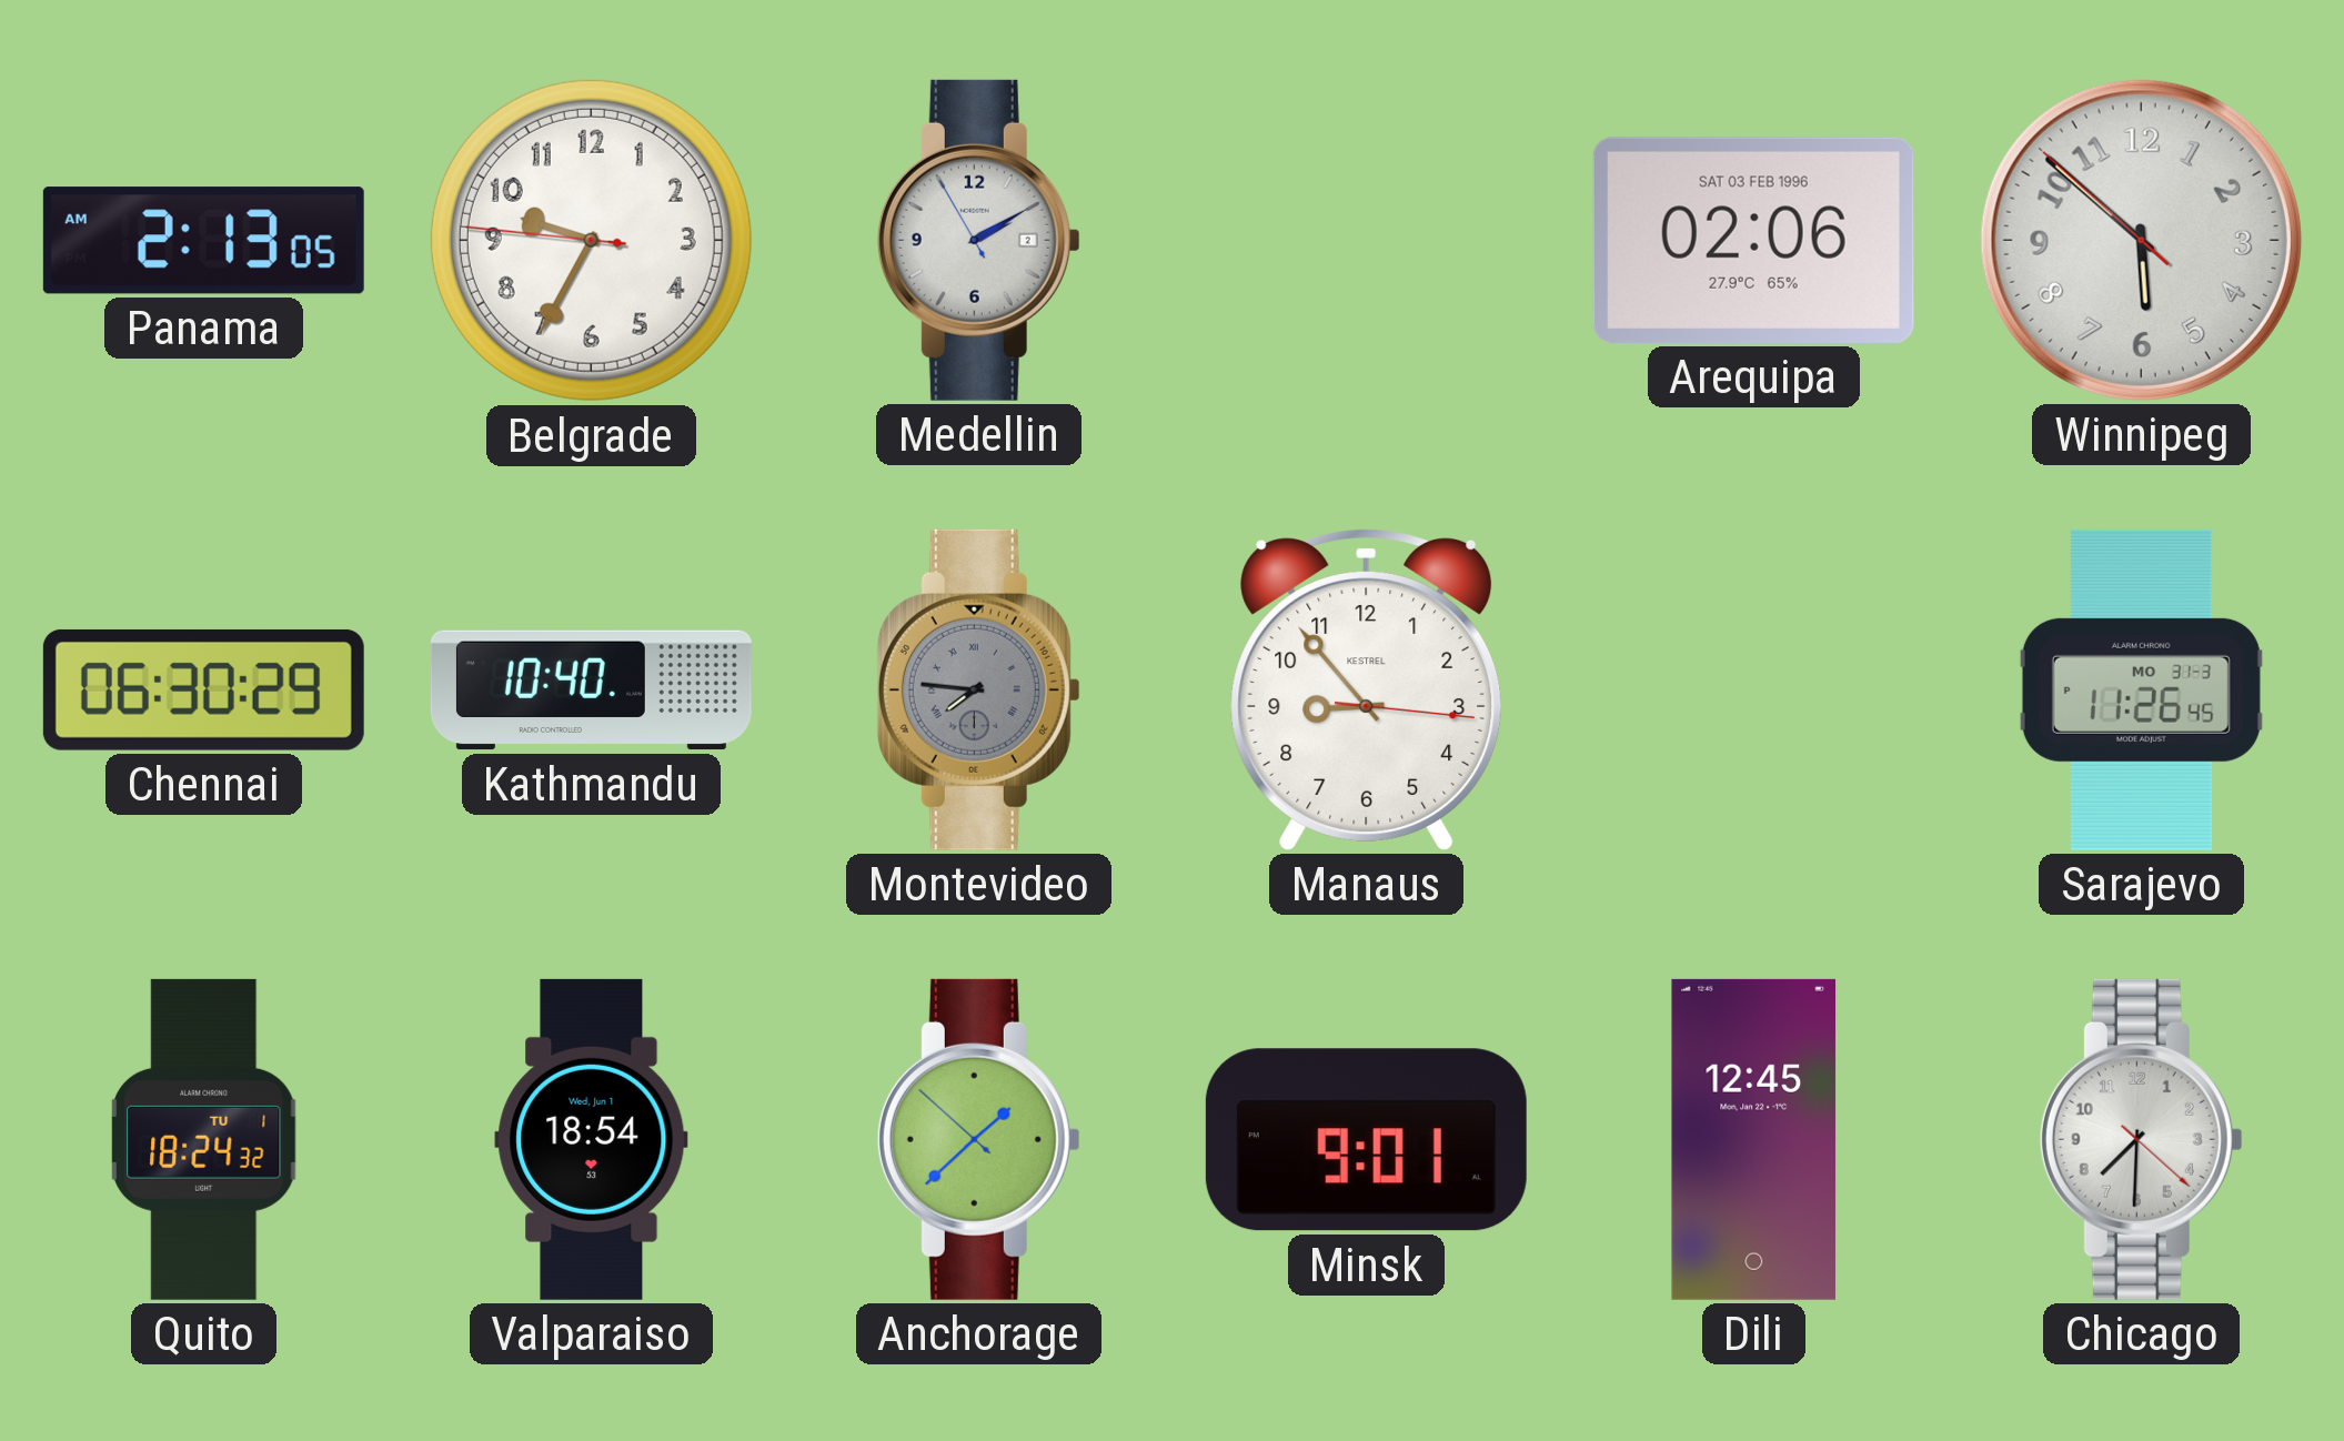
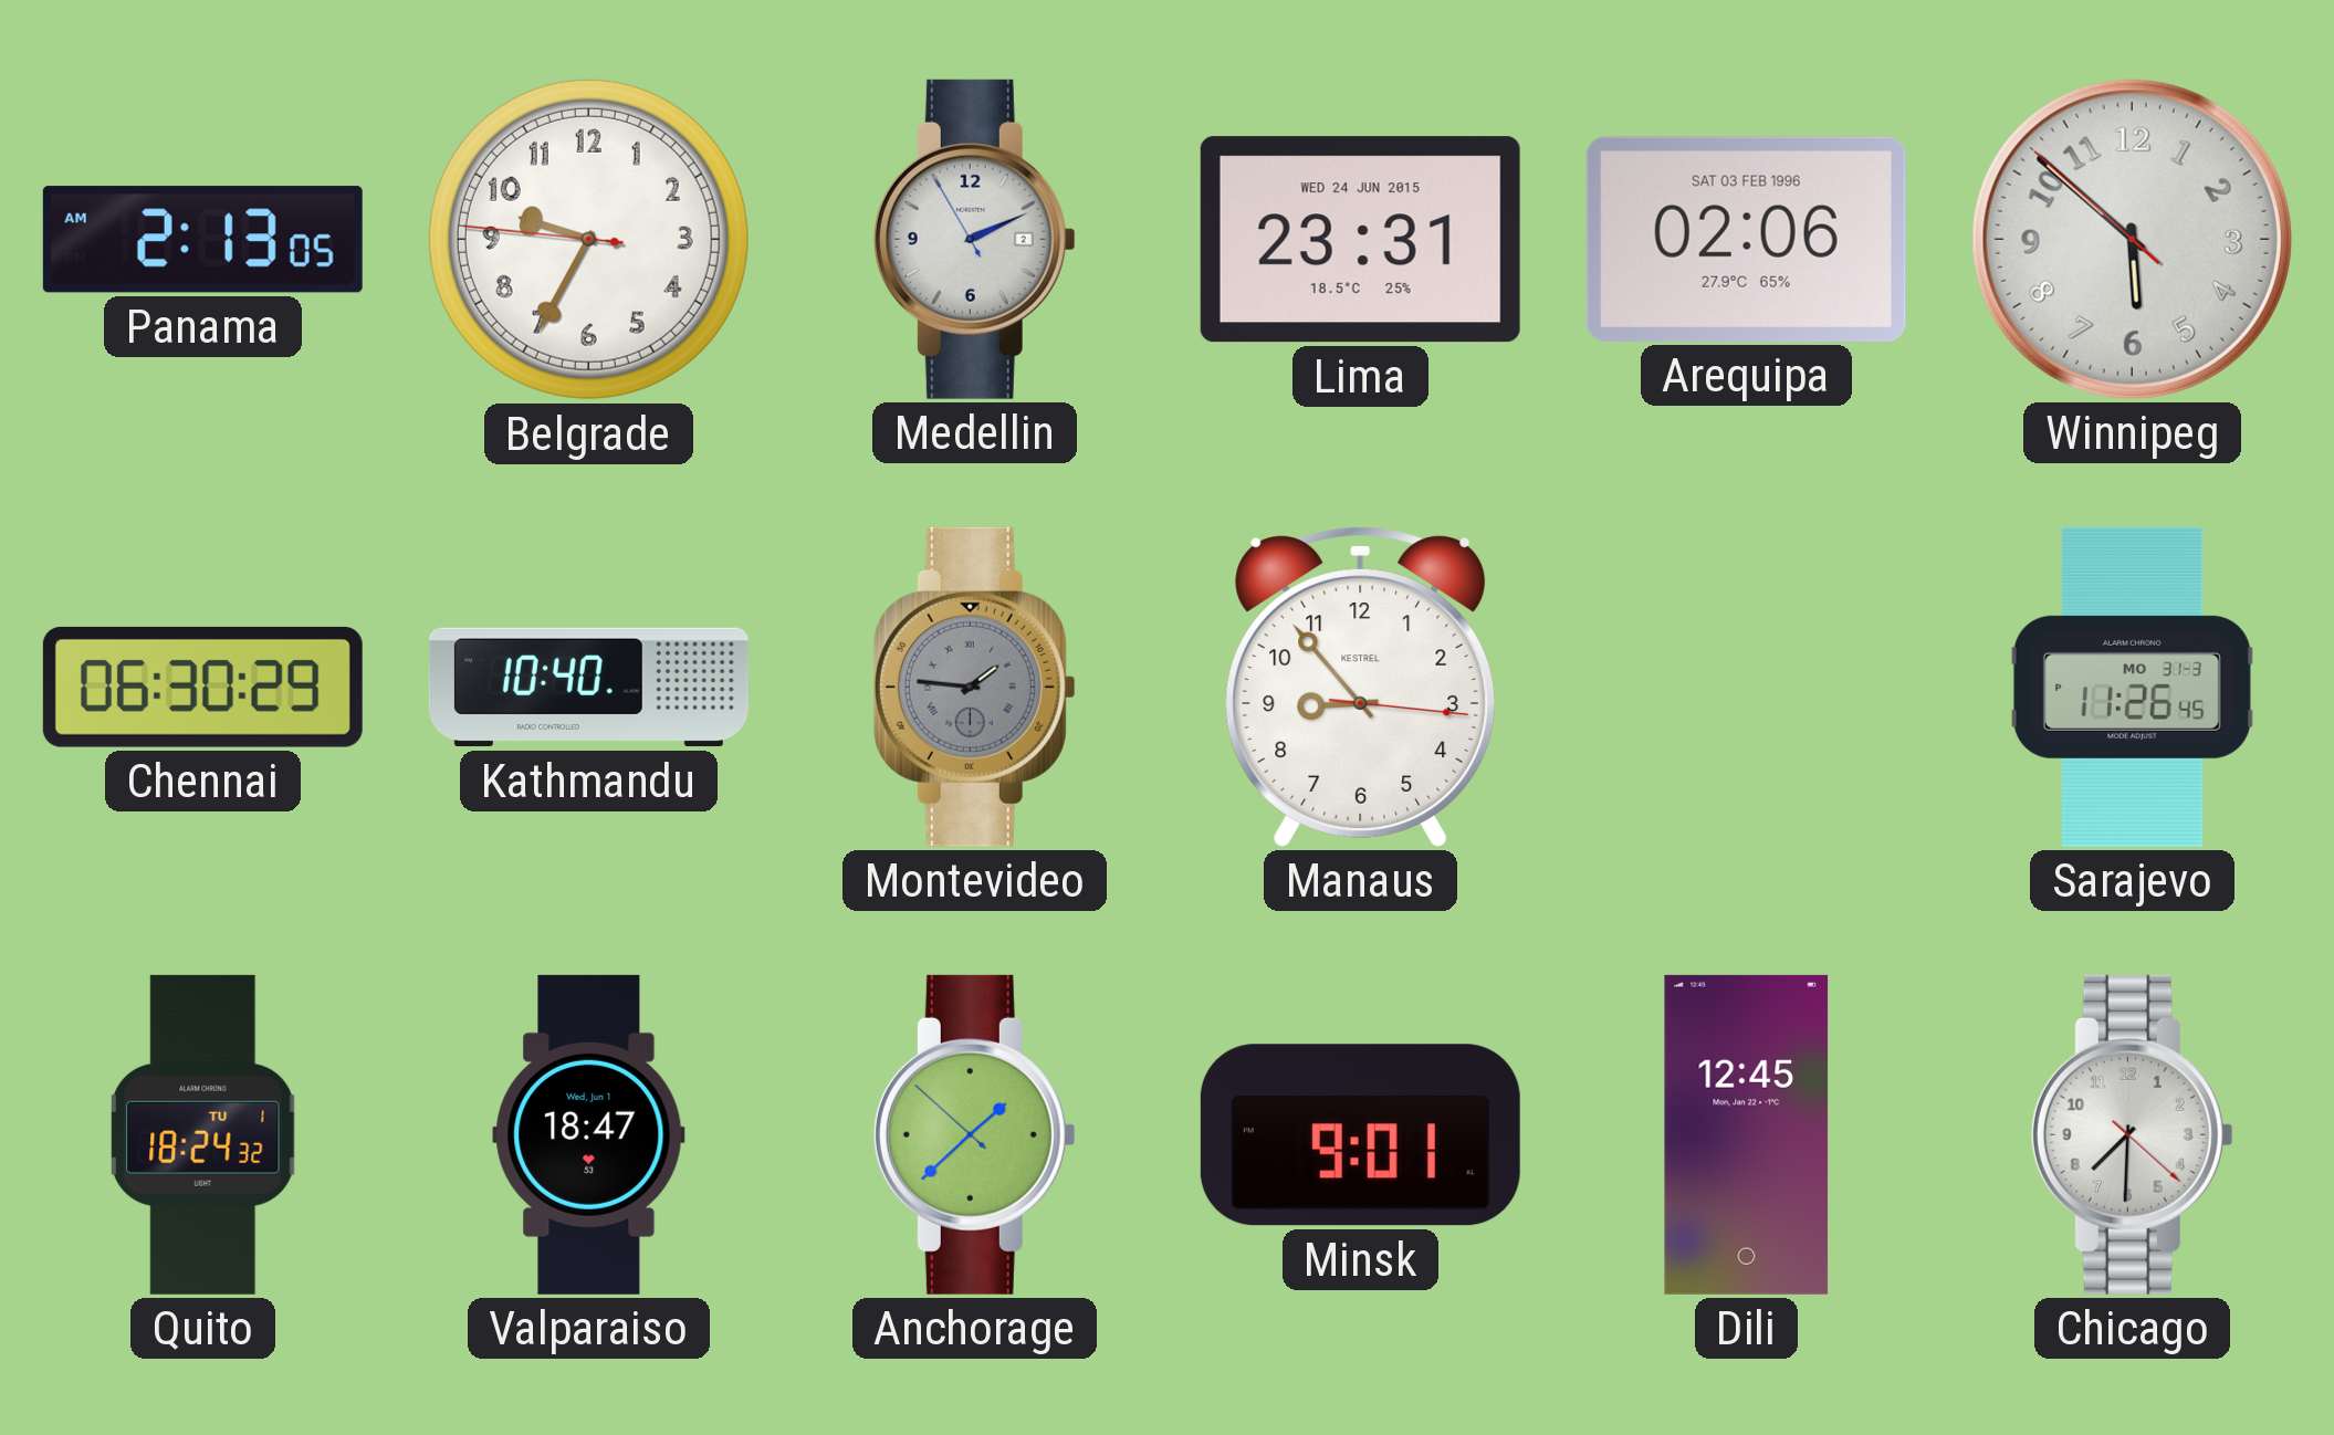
Medellin: 2:09 -> 2:10
Lima: none -> 23:31
Montevideo: 7:46 -> 1:46
Valparaiso: 18:54 -> 18:47
